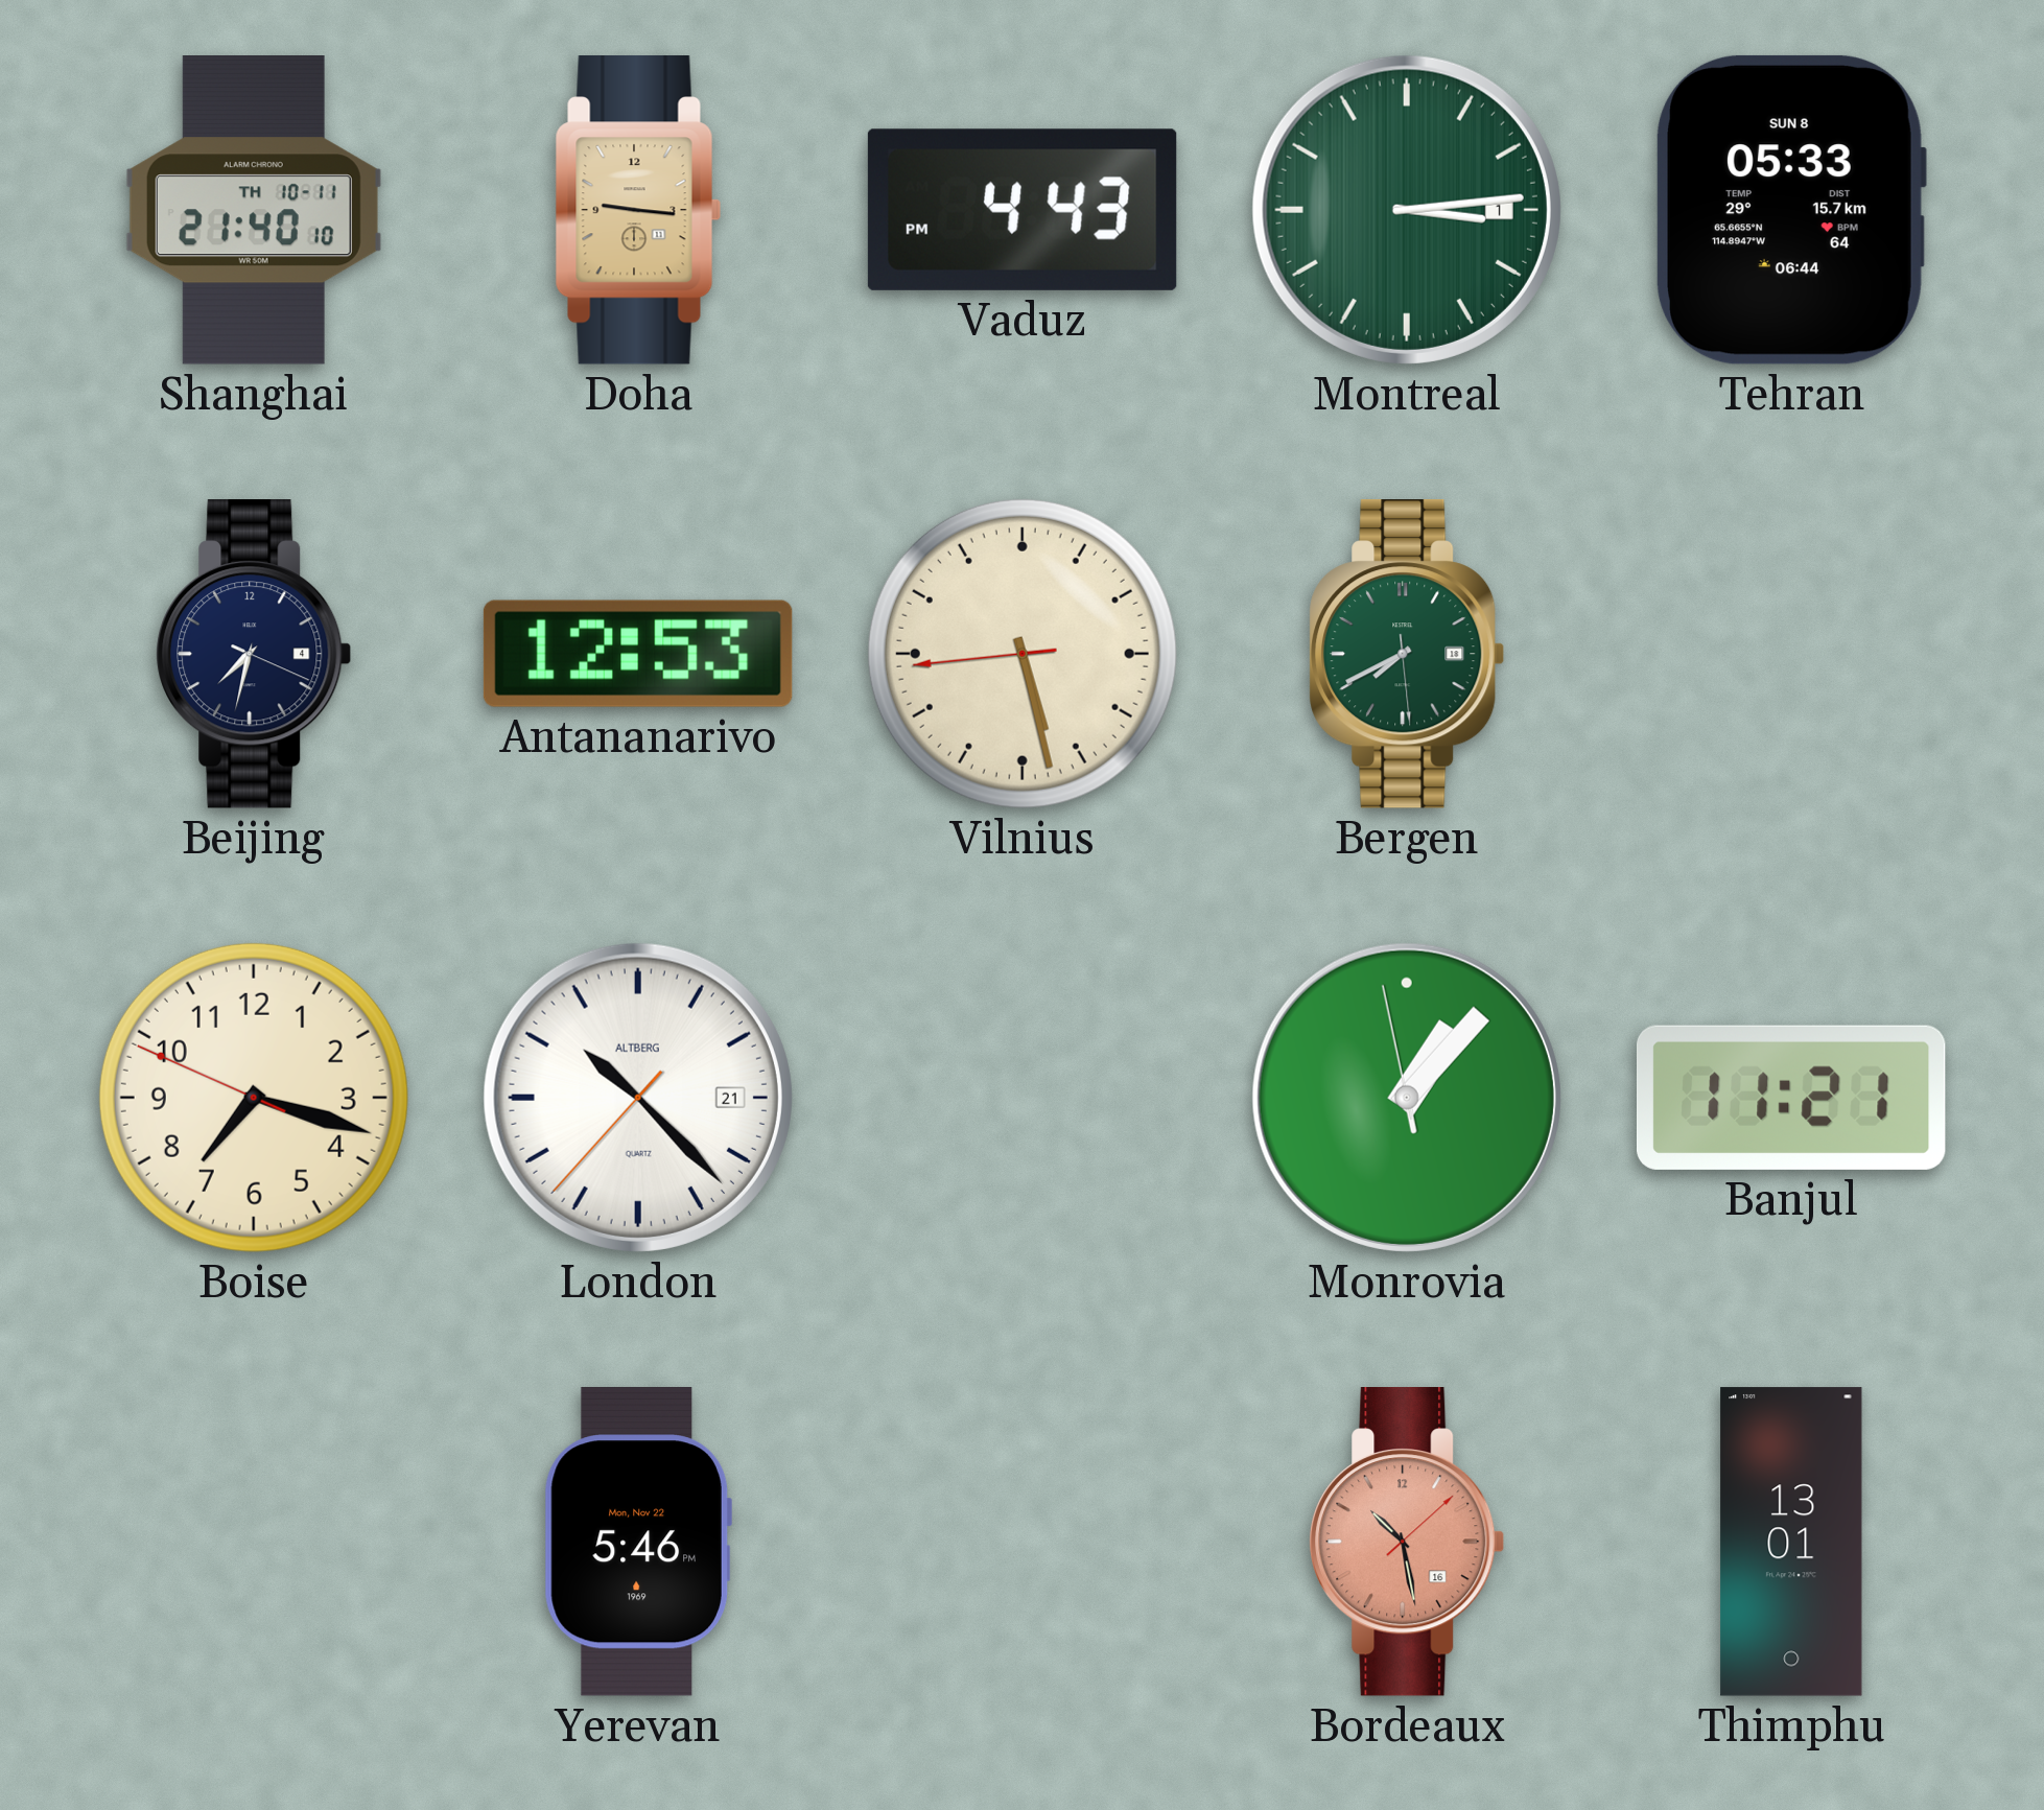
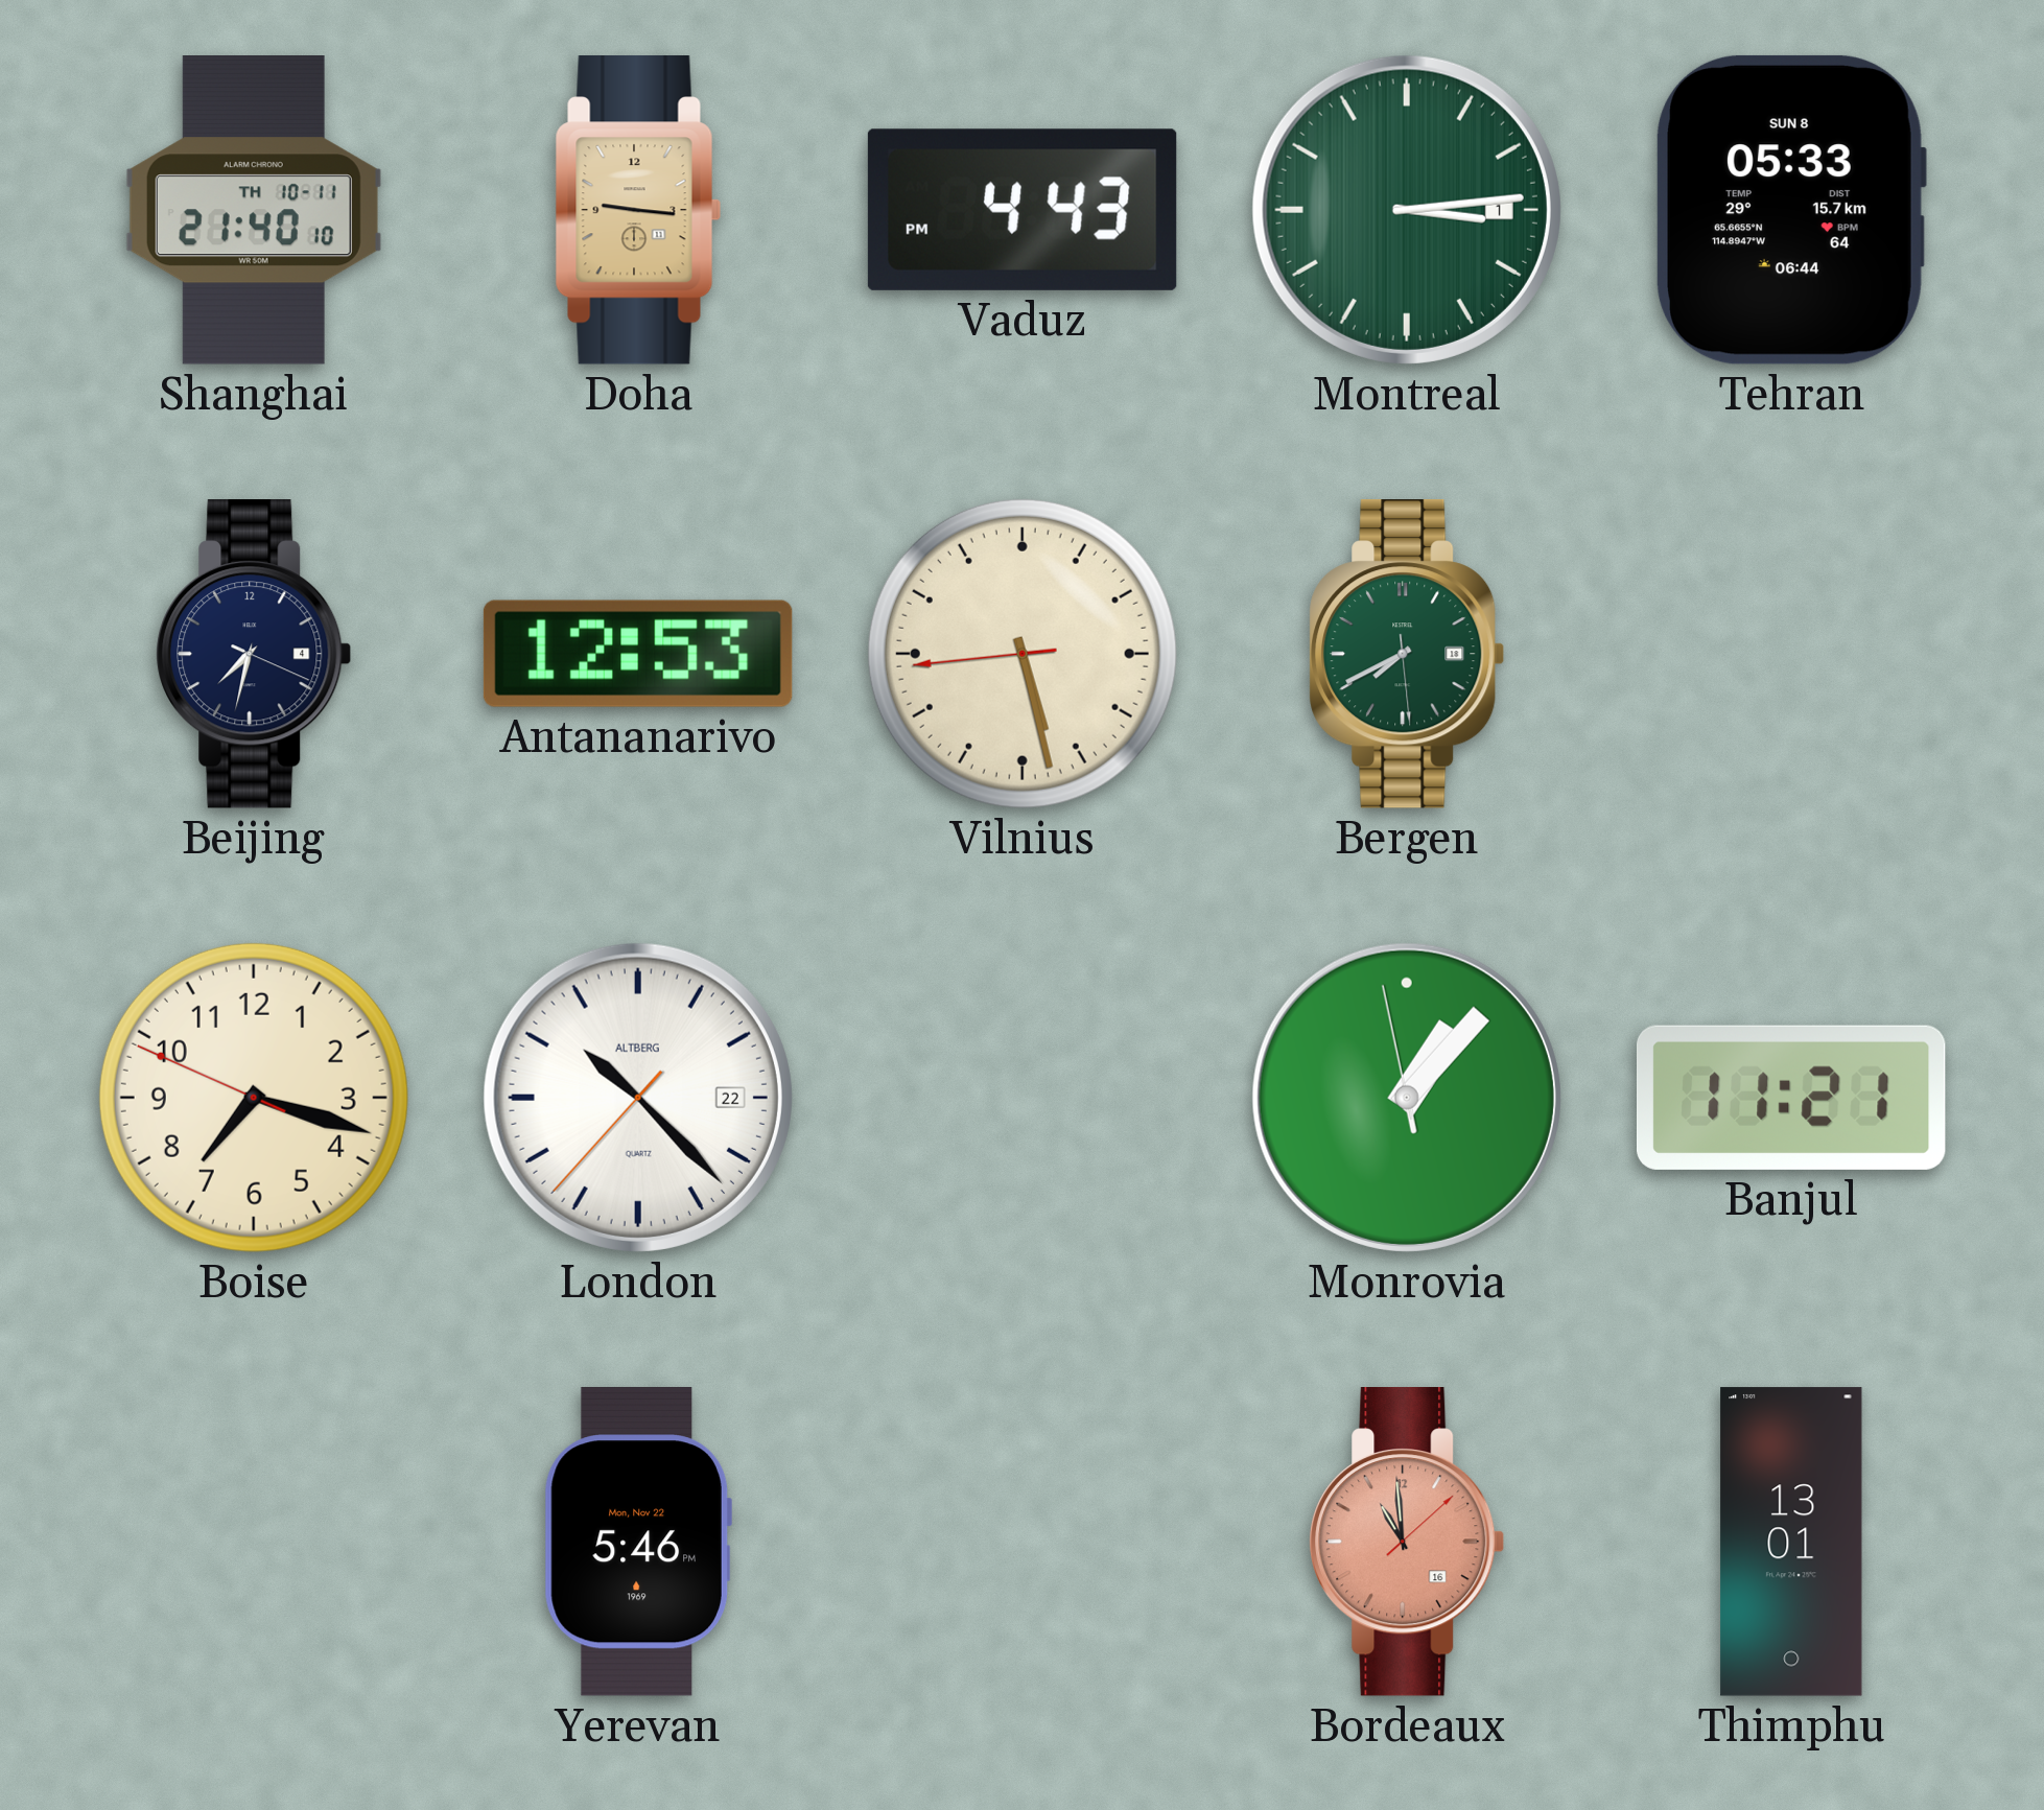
London date: 21 -> 22
Bordeaux: 10:28 -> 10:59
